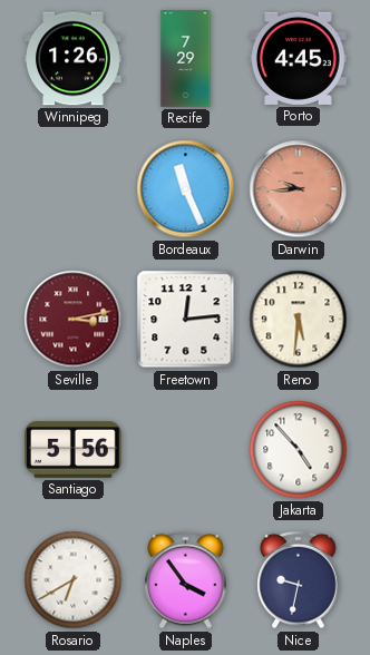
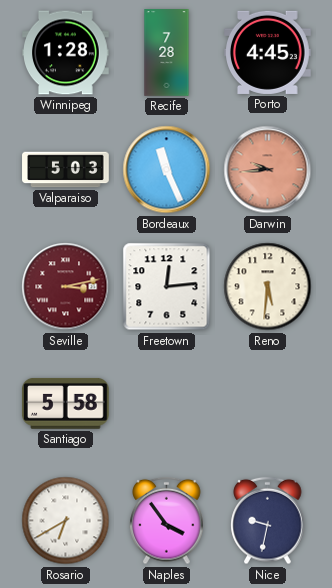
Winnipeg: 1:26 -> 1:28
Recife: 7:29 -> 7:28
Valparaiso: none -> 5:03
Santiago: 5:56 -> 5:58
Jakarta: 4:53 -> none
